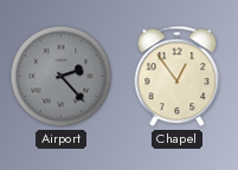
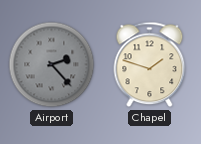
Chapel: 12:54 -> 1:48
